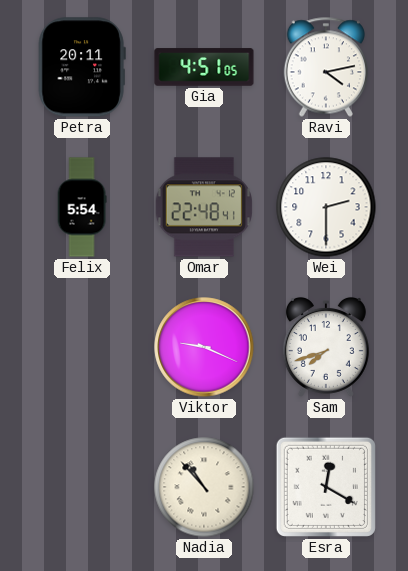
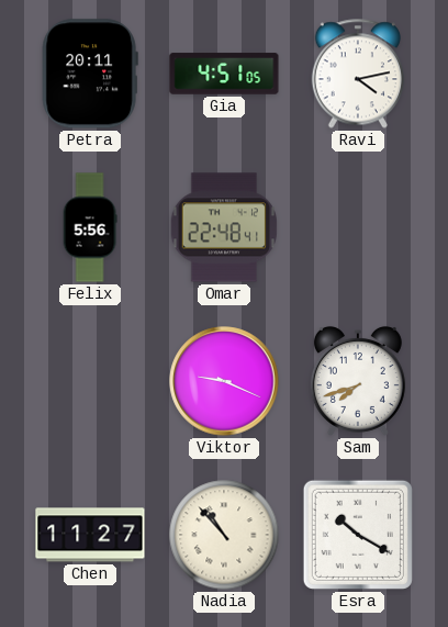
Felix: 5:54 -> 5:56
Wei: 2:30 -> none
Chen: none -> 11:27
Esra: 12:20 -> 10:20
